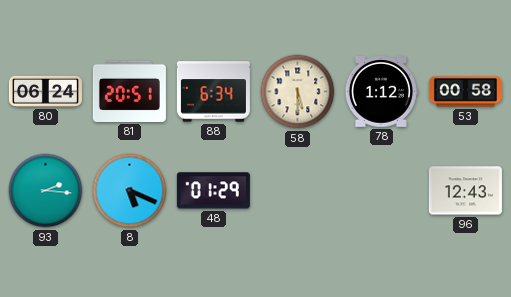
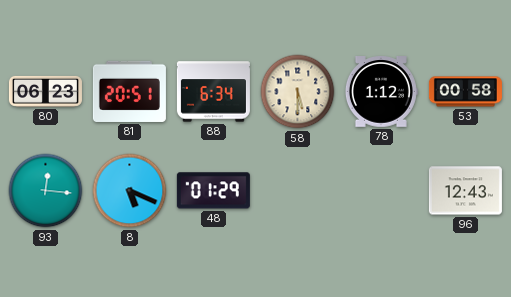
80: 06:24 -> 06:23
93: 2:16 -> 12:16
